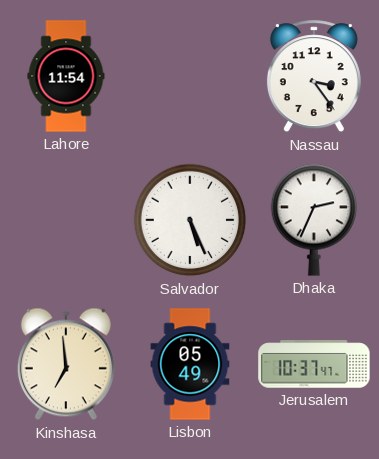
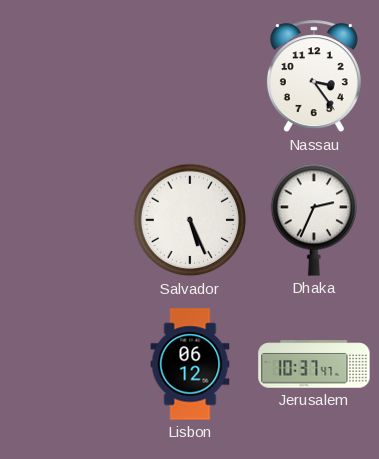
Lahore: 11:54 -> none
Kinshasa: 6:59 -> none
Lisbon: 05:49 -> 06:12
